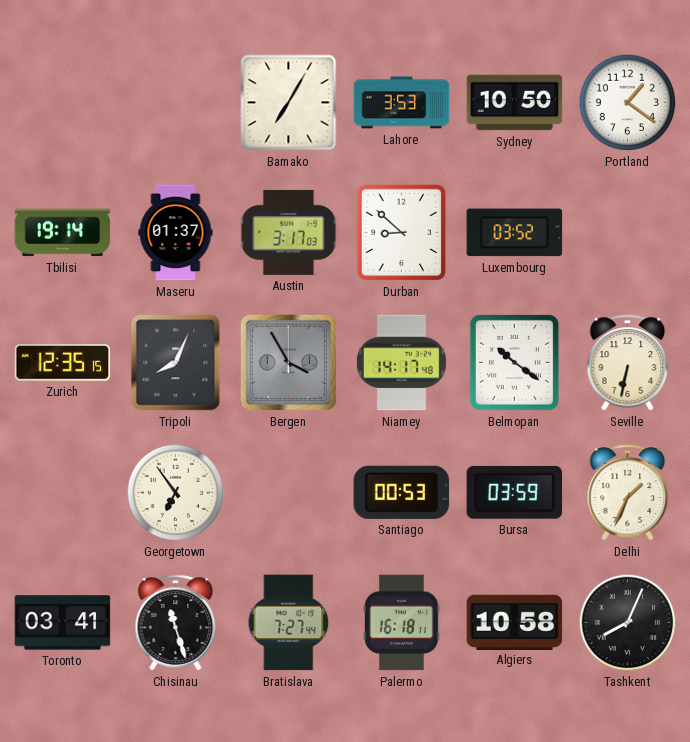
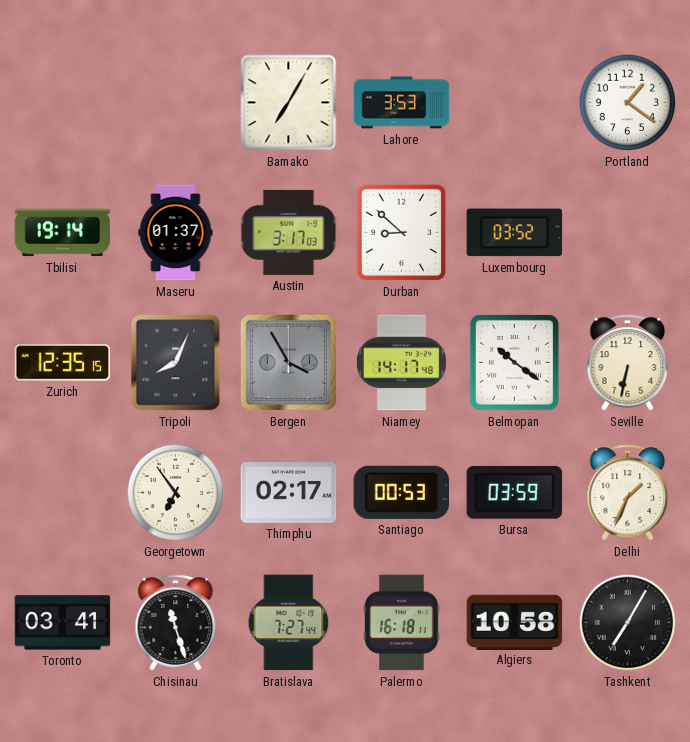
Sydney: 10:50 -> none
Thimphu: none -> 02:17
Tashkent: 8:04 -> 7:05
